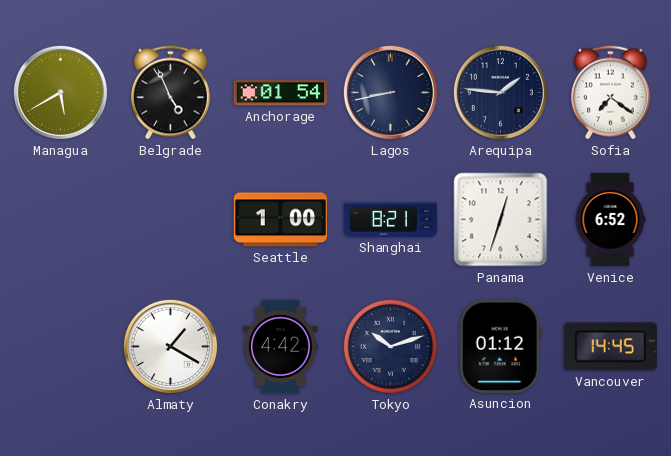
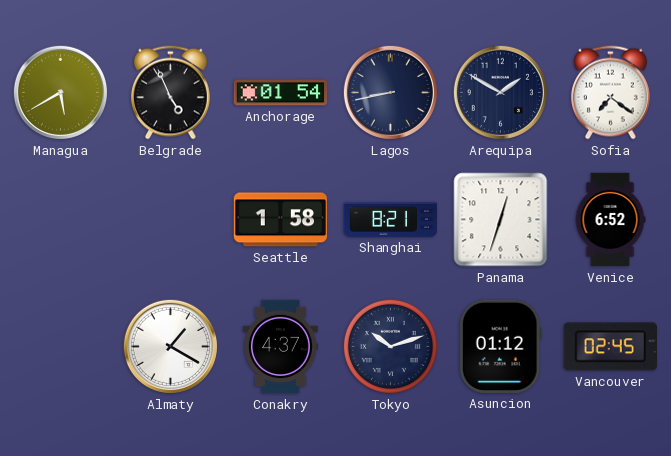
Arequipa: 1:46 -> 1:50
Seattle: 1:00 -> 1:58
Conakry: 4:42 -> 4:37
Vancouver: 14:45 -> 02:45
